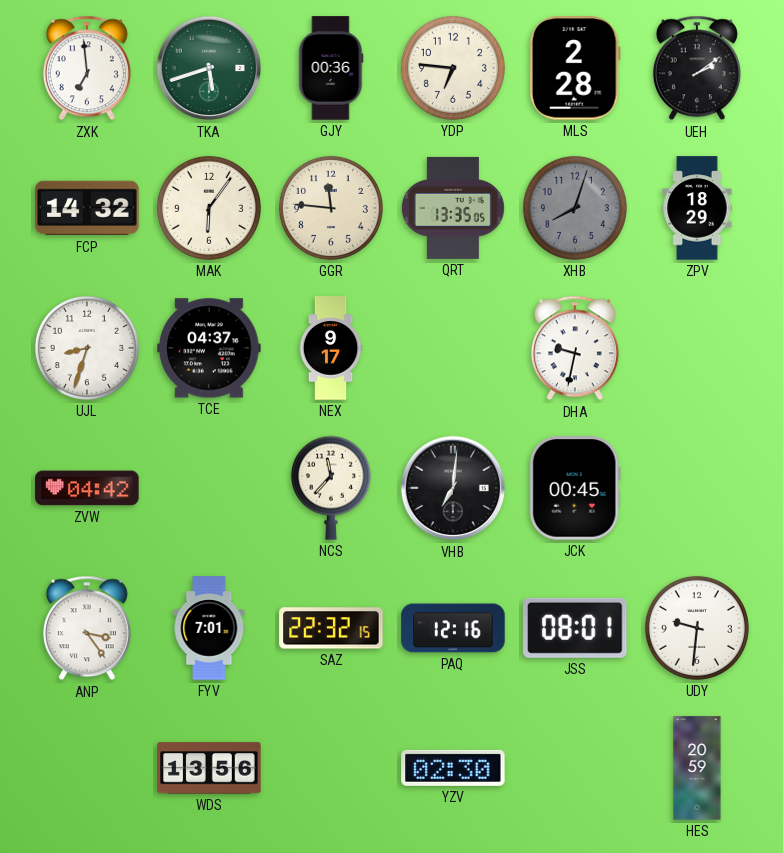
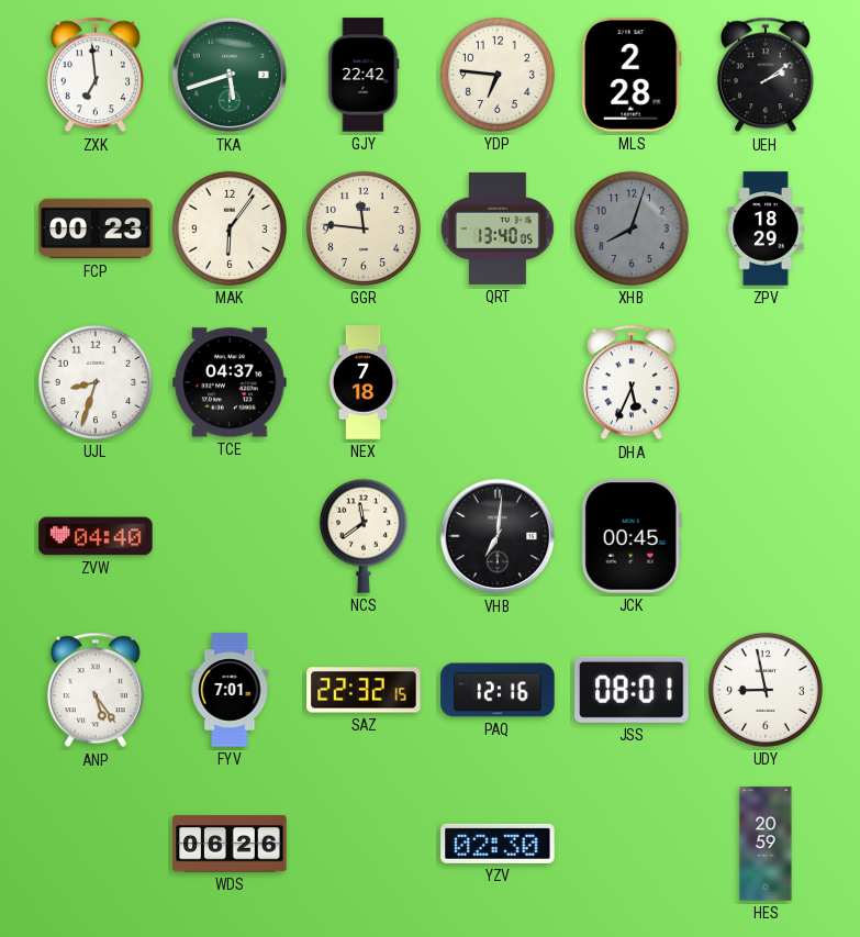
GJY: 00:36 -> 22:42
FCP: 14:32 -> 00:23
QRT: 13:35 -> 13:40
NEX: 9:17 -> 7:18
DHA: 9:32 -> 5:34
ZVW: 04:42 -> 04:40
NCS: 11:37 -> 11:39
ANP: 3:24 -> 5:24
UDY: 9:31 -> 8:58
WDS: 13:56 -> 06:26
